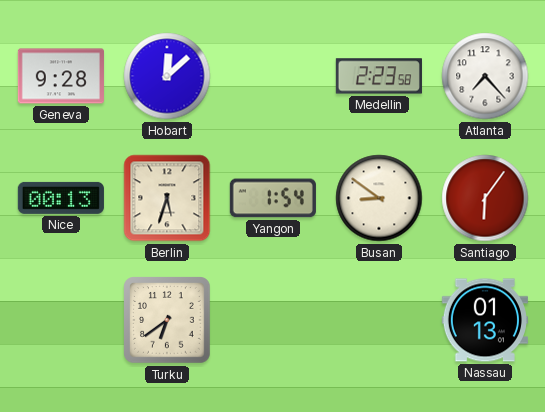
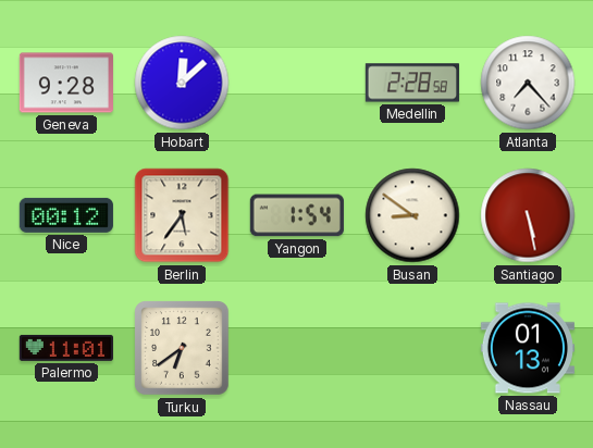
Medellin: 2:23 -> 2:28
Nice: 00:13 -> 00:12
Berlin: 5:33 -> 5:36
Santiago: 6:06 -> 5:28
Palermo: none -> 11:01
